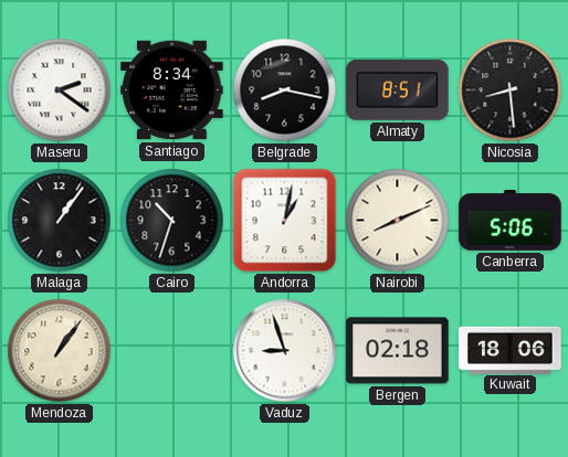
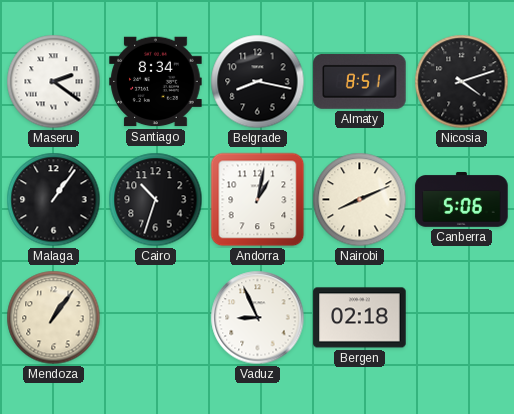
Nicosia: 8:29 -> 4:12
Vaduz: 8:57 -> 8:56
Kuwait: 18:06 -> none
